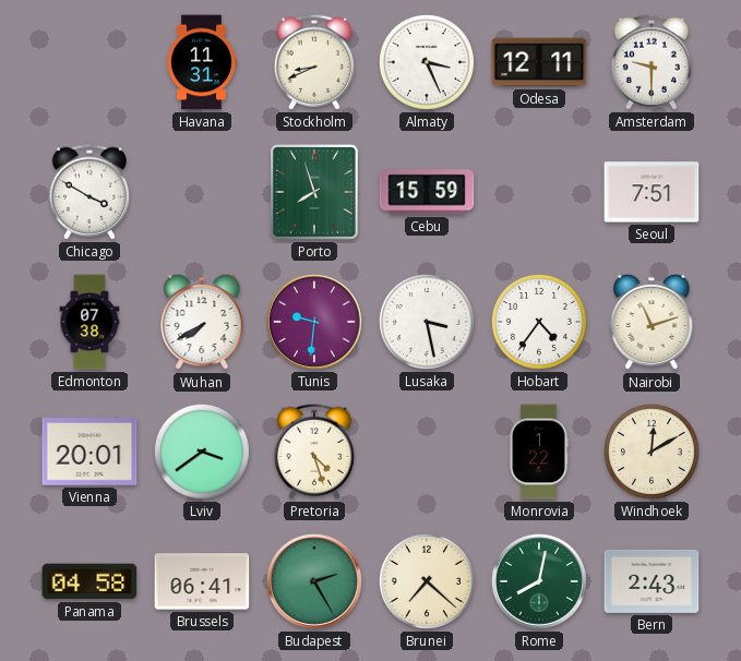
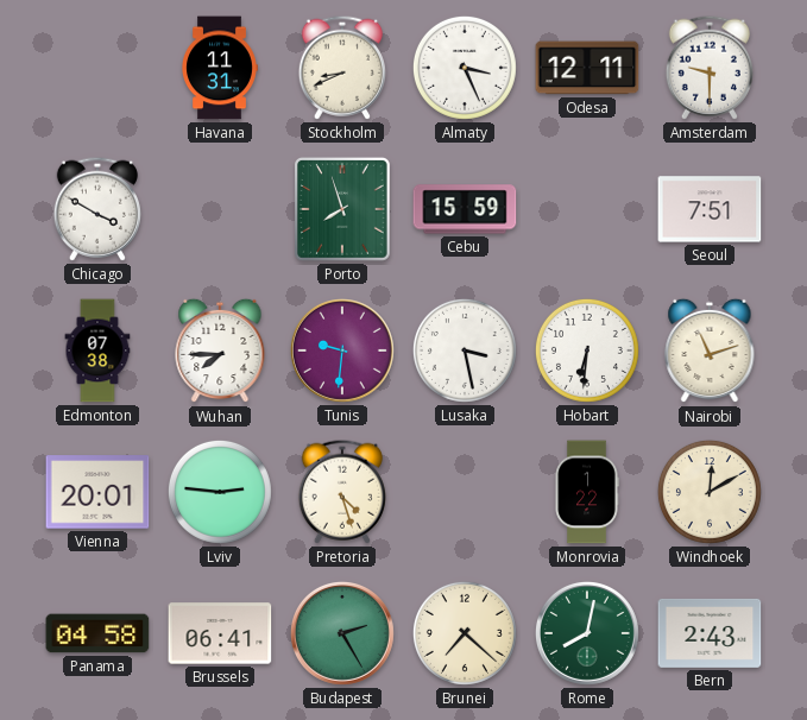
Wuhan: 7:40 -> 7:45
Hobart: 4:36 -> 6:31
Lviv: 3:39 -> 2:46
